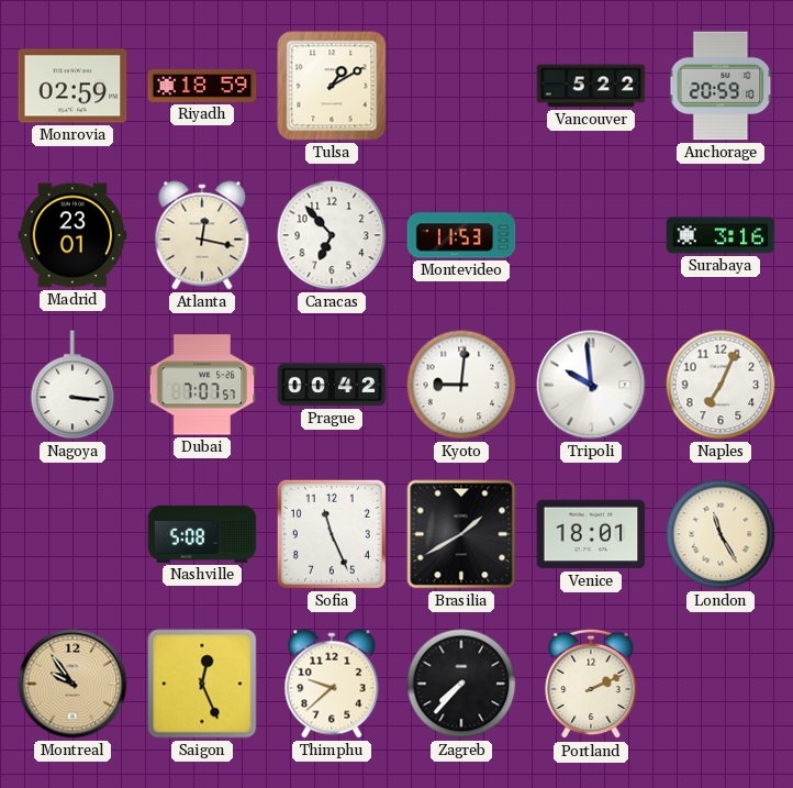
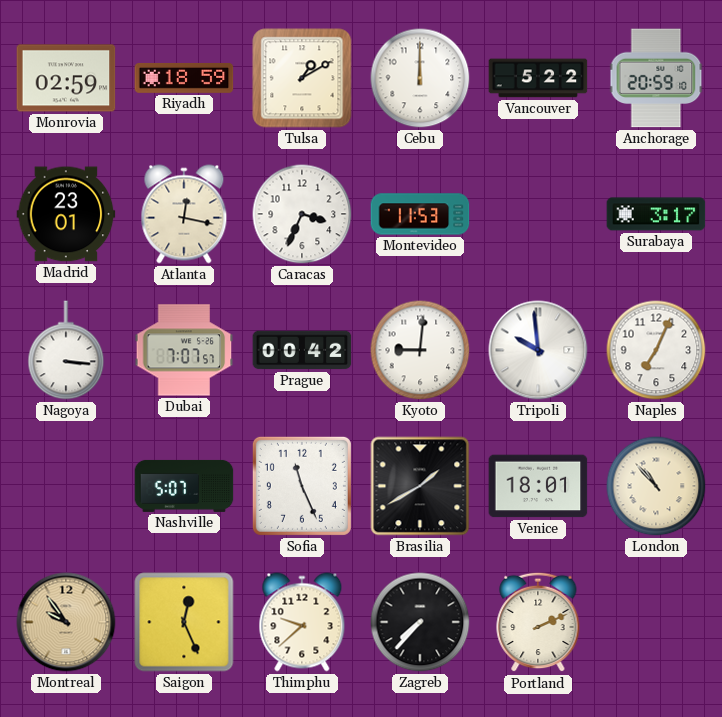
Cebu: none -> 12:00
Caracas: 6:53 -> 3:34
Surabaya: 3:16 -> 3:17
Nashville: 5:08 -> 5:07
London: 11:25 -> 10:53
